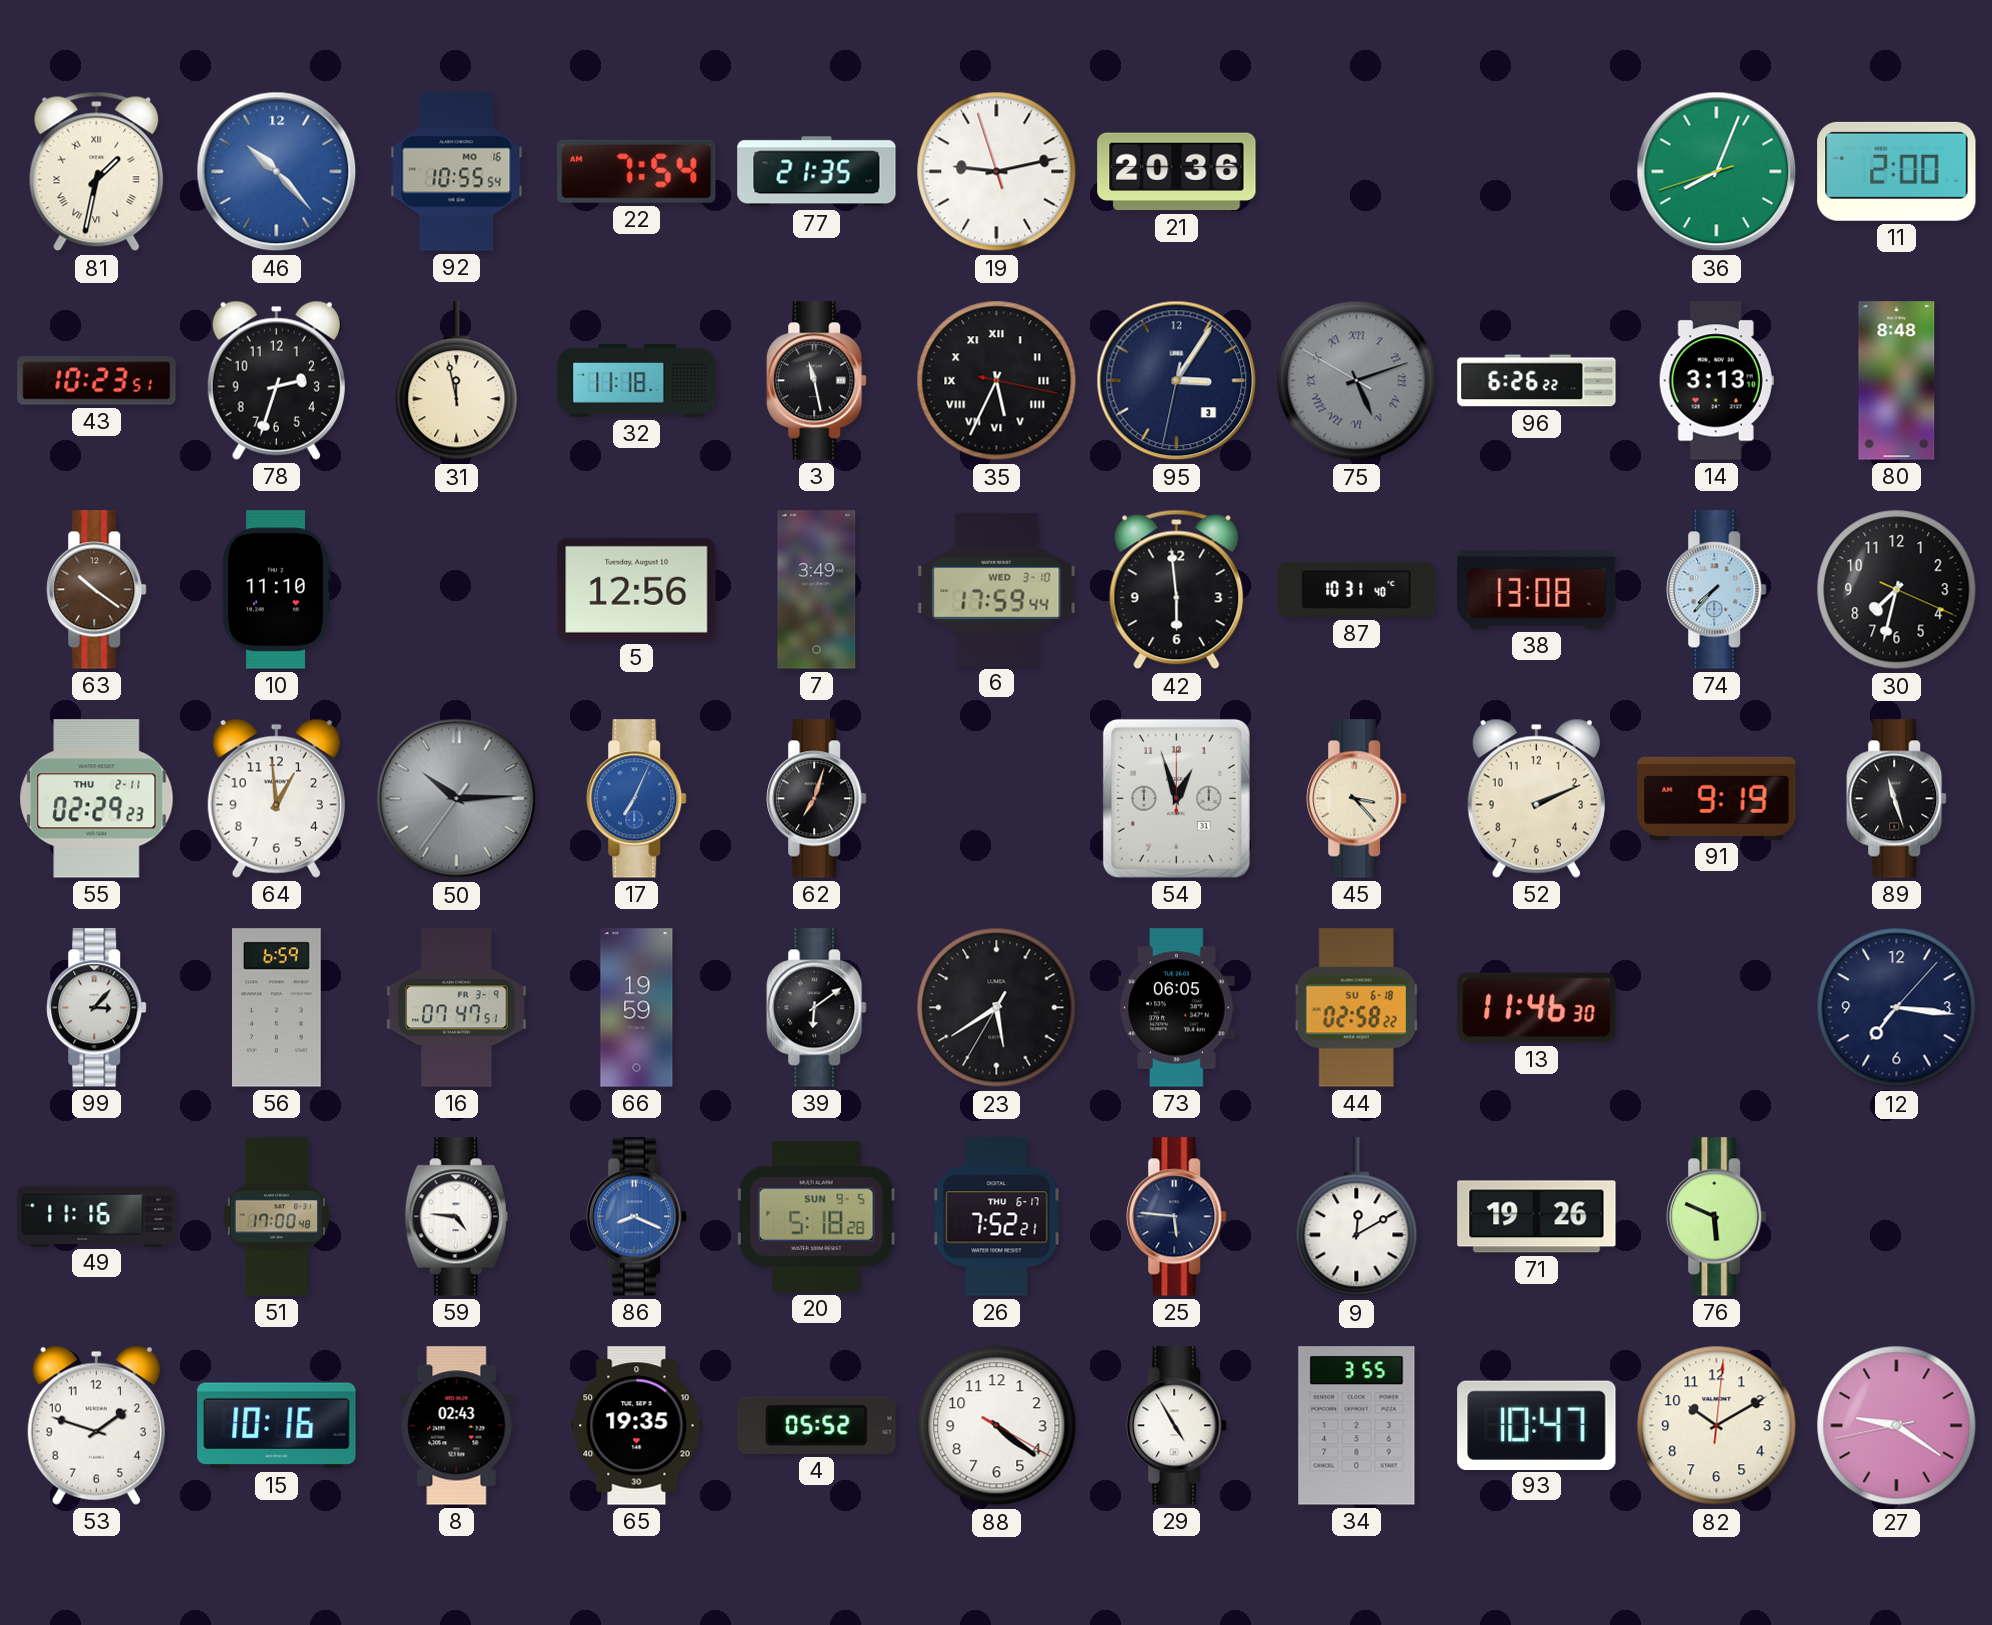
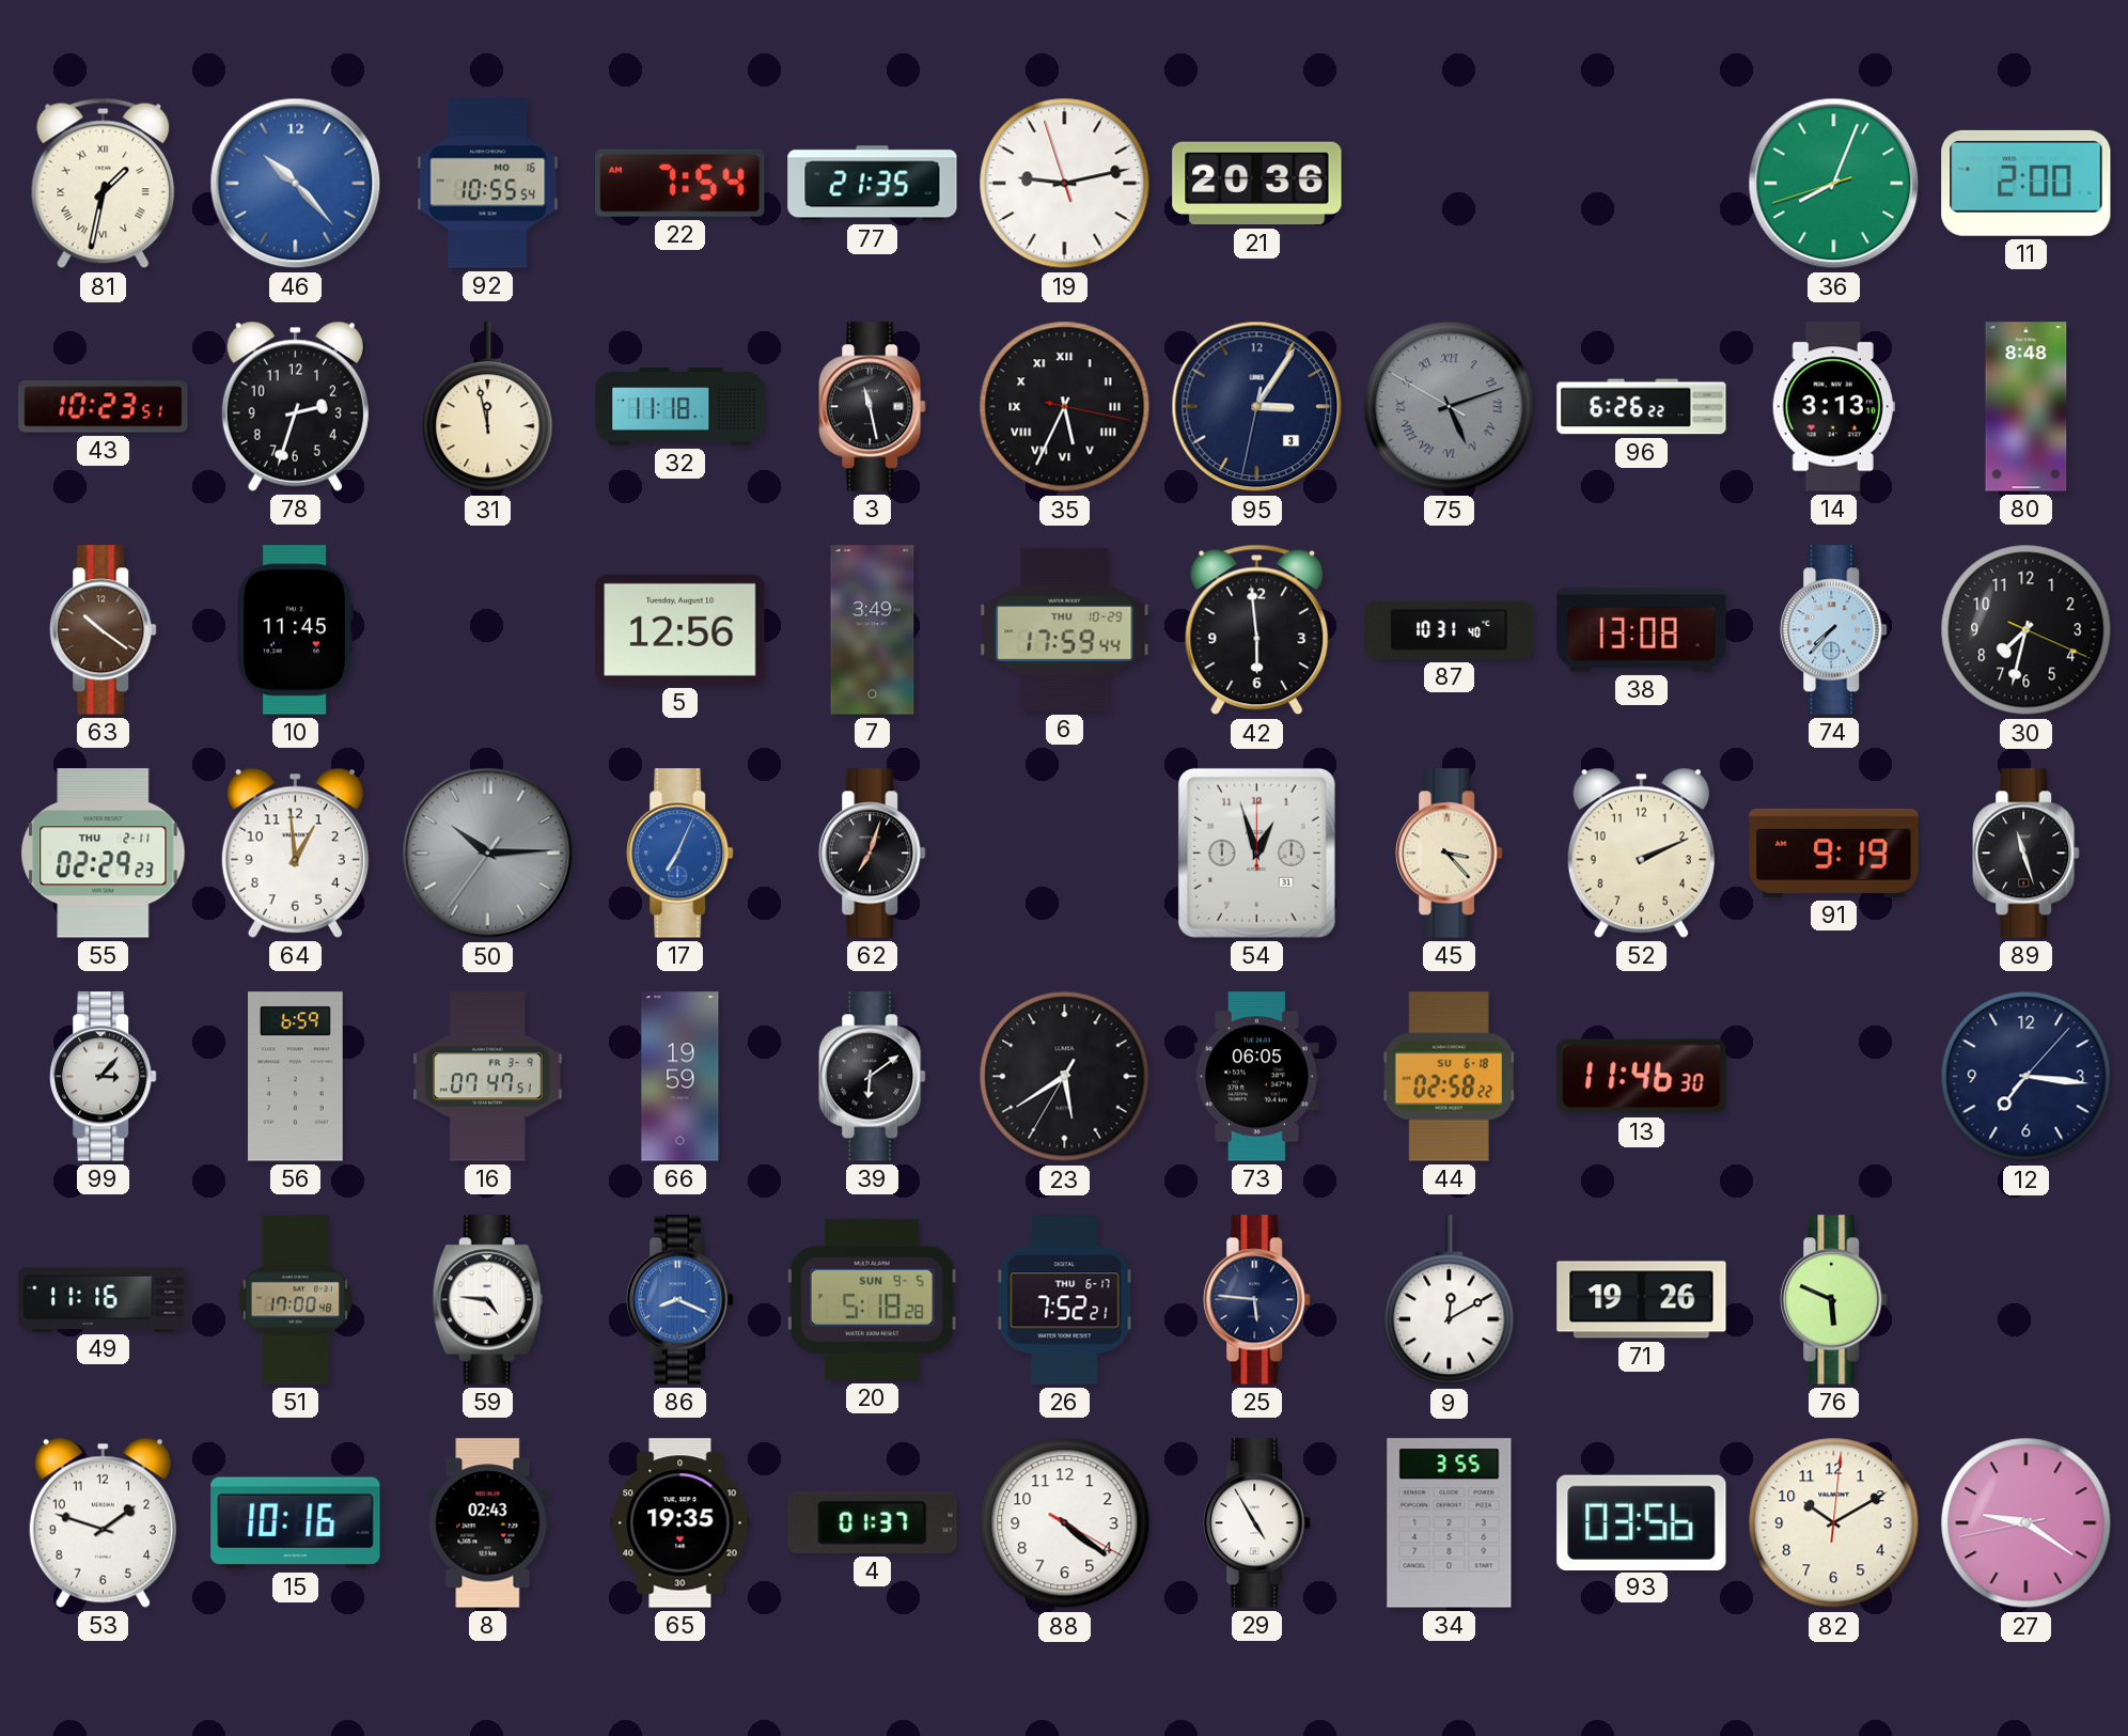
10: 11:10 -> 11:45
6 date: WED 3-10 -> THU 10-29
4: 05:52 -> 01:37
93: 10:47 -> 03:56
